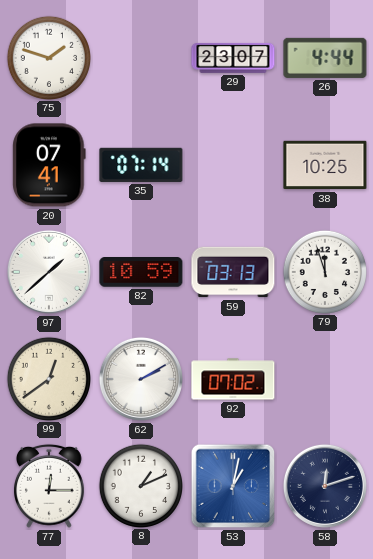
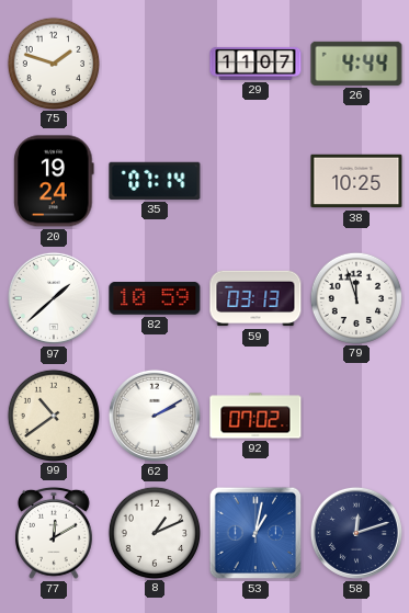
29: 23:07 -> 11:07
20: 07:41 -> 19:24
99: 12:39 -> 10:39
77: 12:15 -> 12:10
